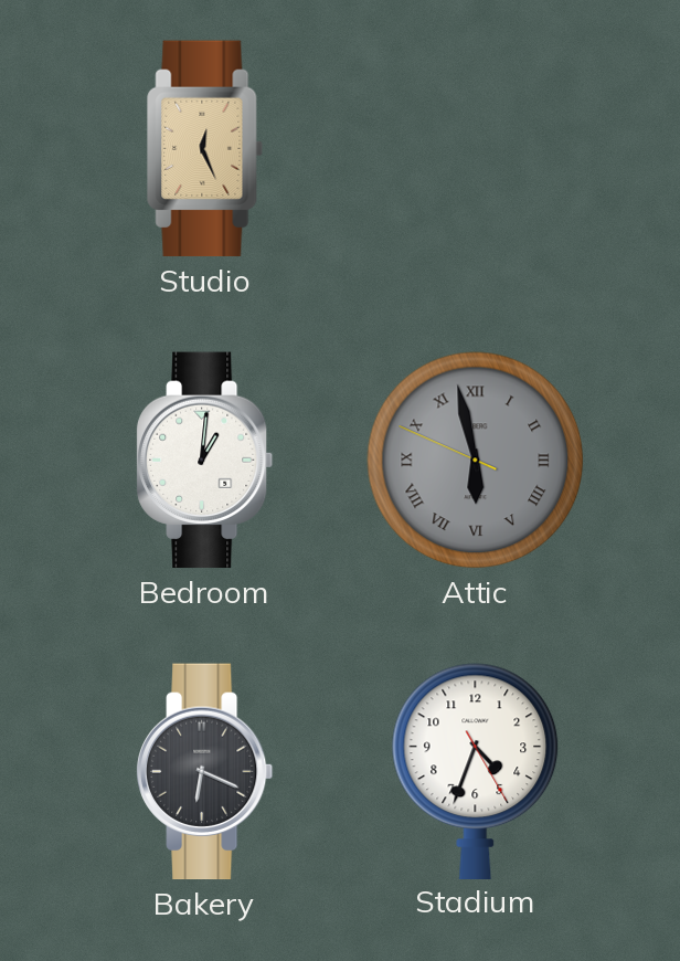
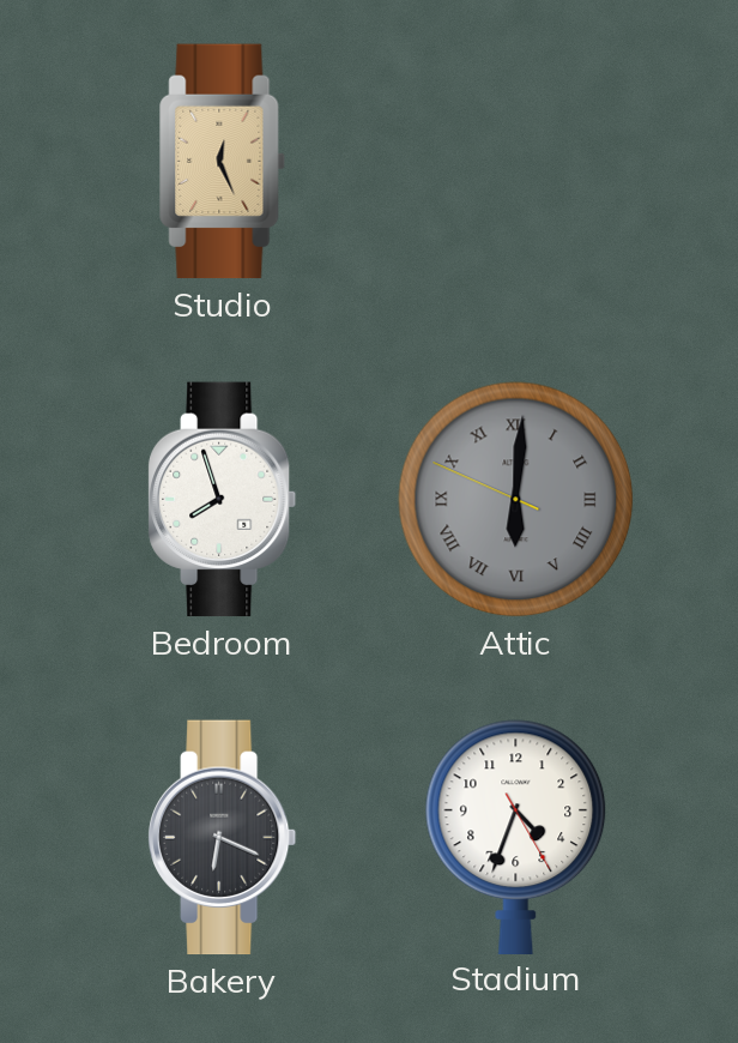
Bedroom: 1:01 -> 7:57
Attic: 5:57 -> 6:00
